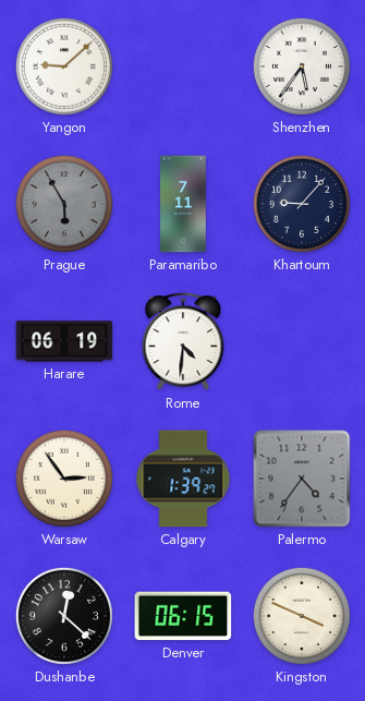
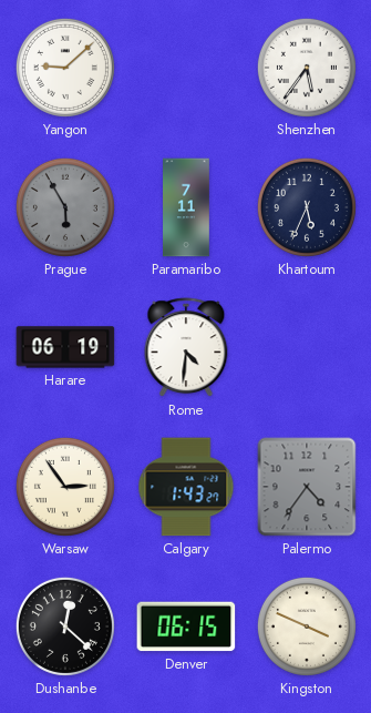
Khartoum: 9:07 -> 5:34
Calgary: 1:39 -> 1:43
